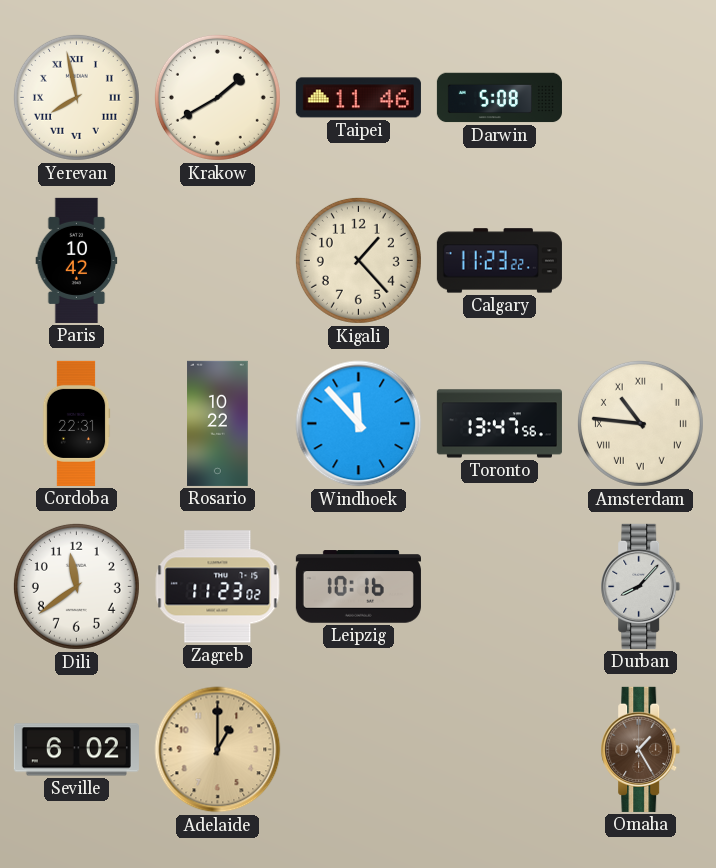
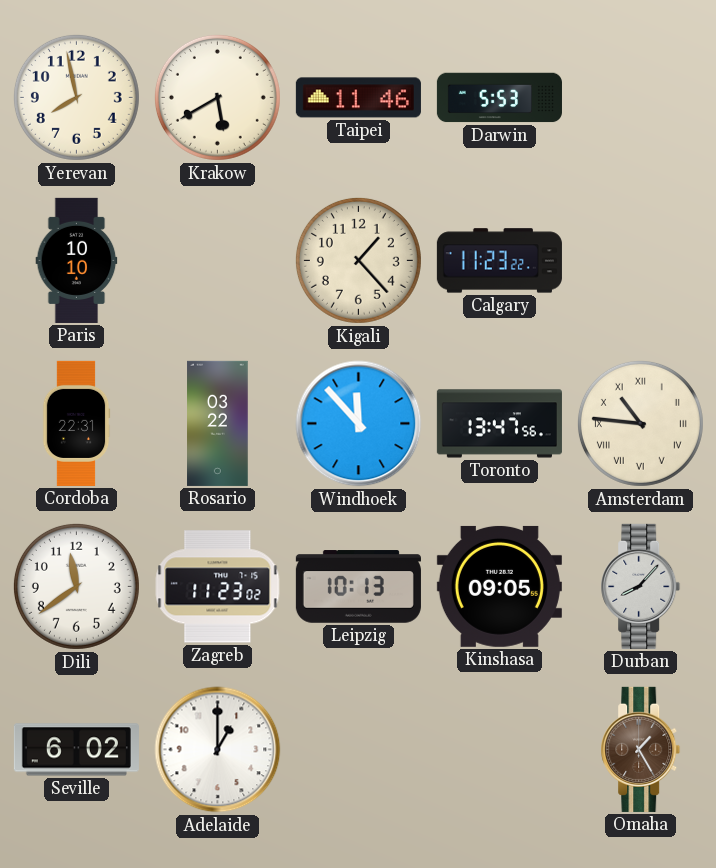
Yerevan numerals: Roman -> Arabic
Krakow: 1:40 -> 5:40
Darwin: 5:08 -> 5:53
Paris: 10:42 -> 10:10
Rosario: 10:22 -> 03:22
Leipzig: 10:16 -> 10:13
Kinshasa: none -> 09:05
Adelaide dial: champagne -> white
